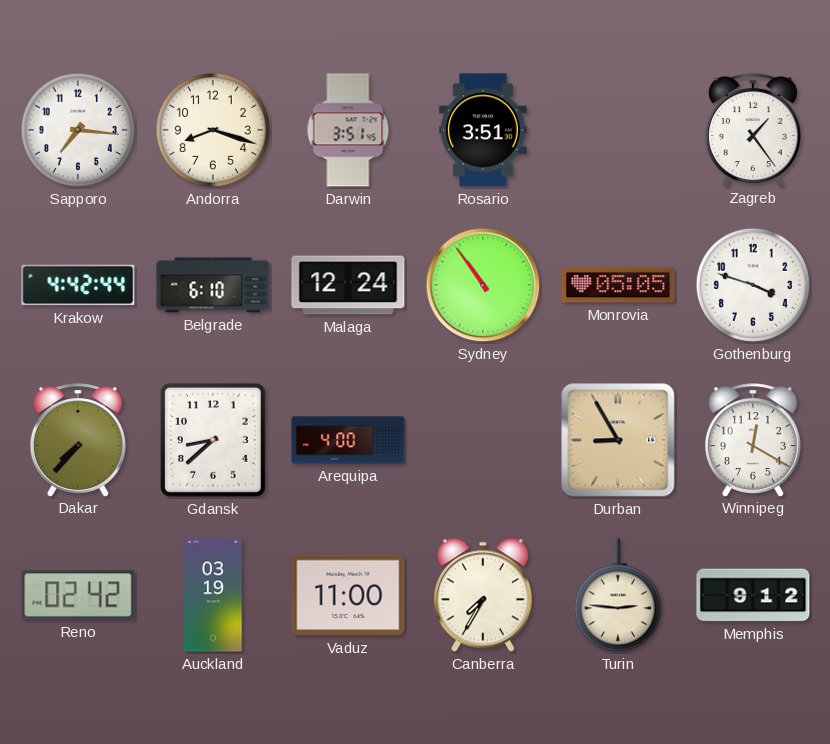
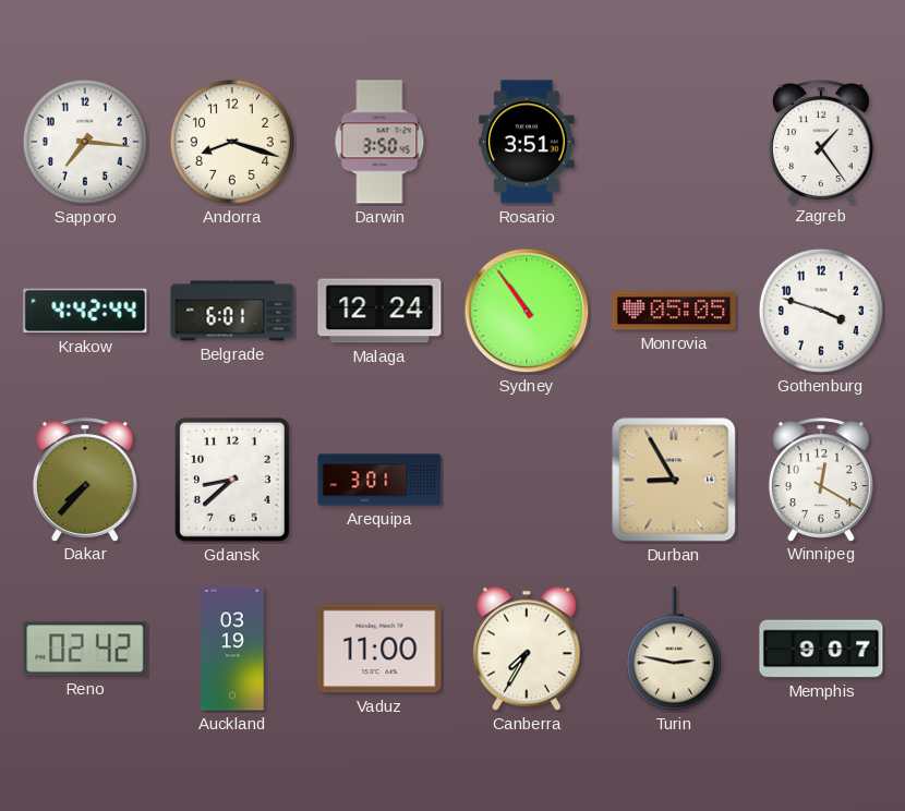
Darwin: 3:51 -> 3:50
Belgrade: 6:10 -> 6:01
Arequipa: 4:00 -> 3:01
Turin: 2:46 -> 2:47
Memphis: 9:12 -> 9:07
